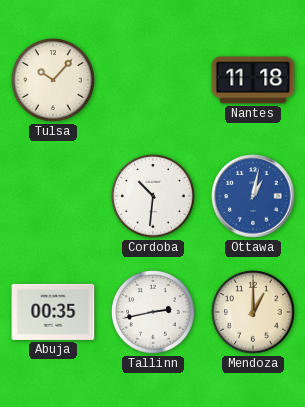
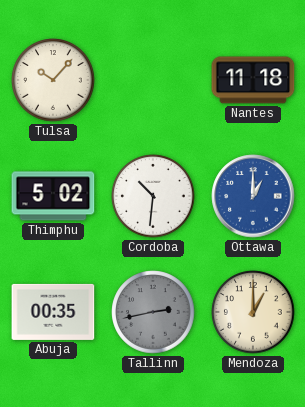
Thimphu: none -> 5:02
Ottawa: 1:02 -> 1:00
Tallinn dial: white -> grey
